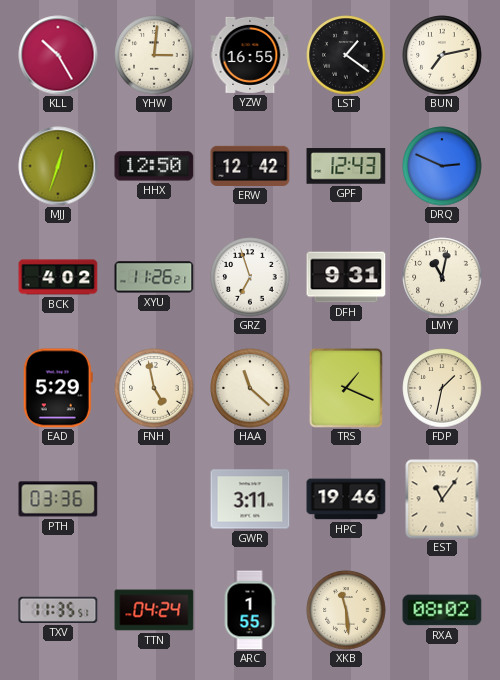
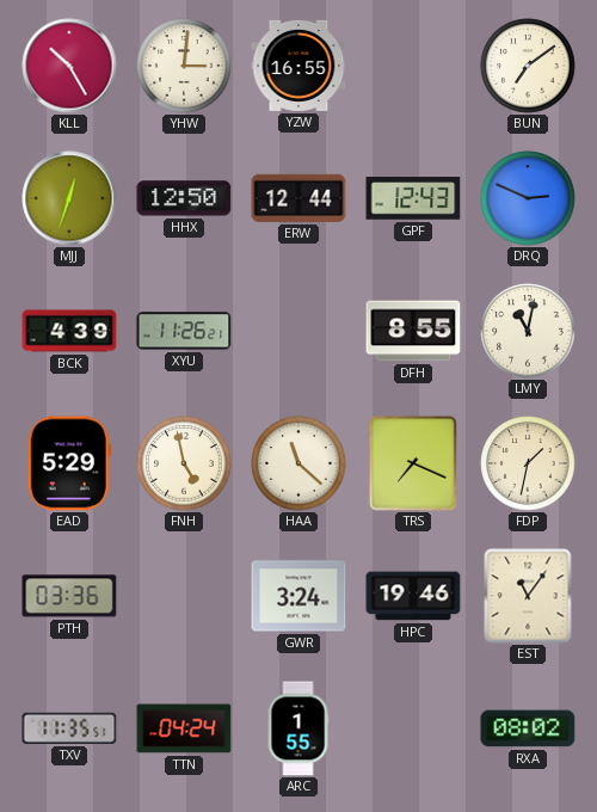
LST: 1:21 -> none
BUN: 7:13 -> 7:09
ERW: 12:42 -> 12:44
BCK: 4:02 -> 4:39
GRZ: 6:57 -> none
DFH: 9:31 -> 8:55
TRS: 1:19 -> 7:19
GWR: 3:11 -> 3:24
XKB: 11:29 -> none
